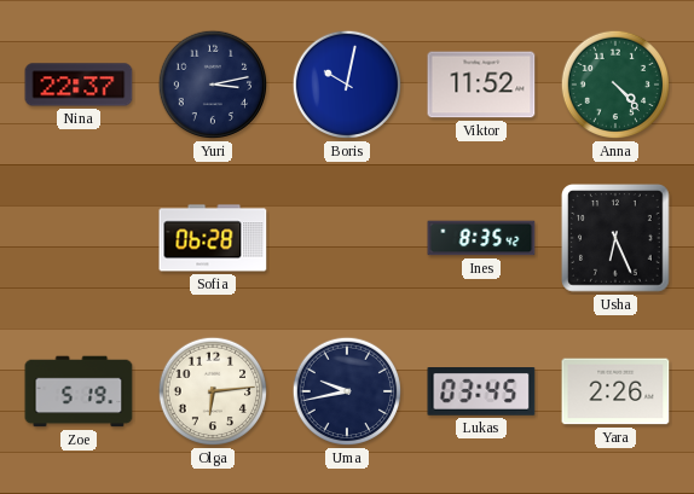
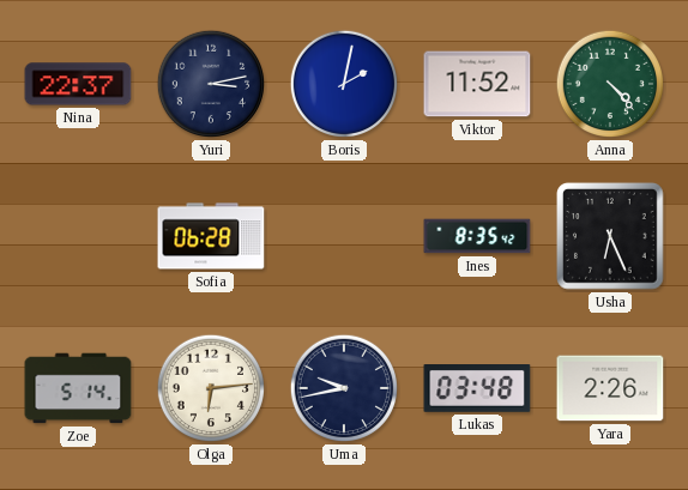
Boris: 10:02 -> 2:02
Zoe: 5:19 -> 5:14
Lukas: 03:45 -> 03:48
